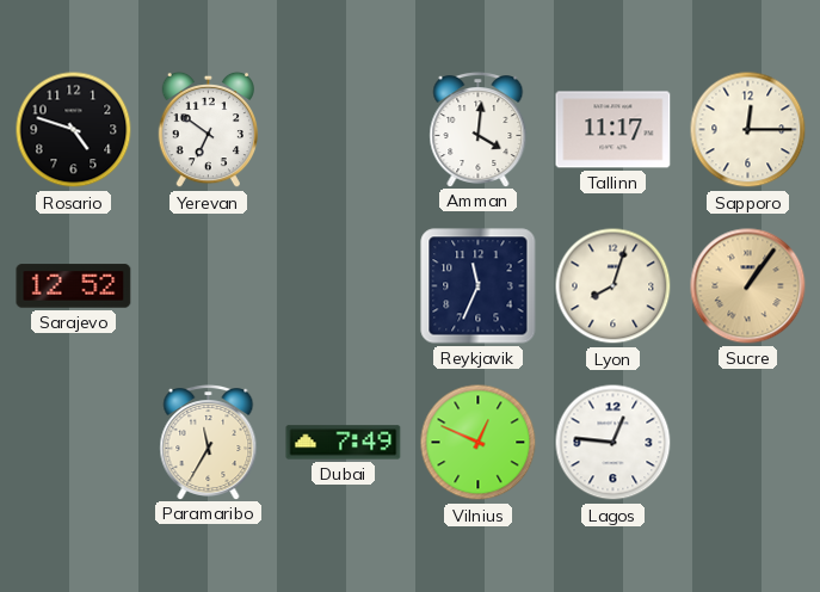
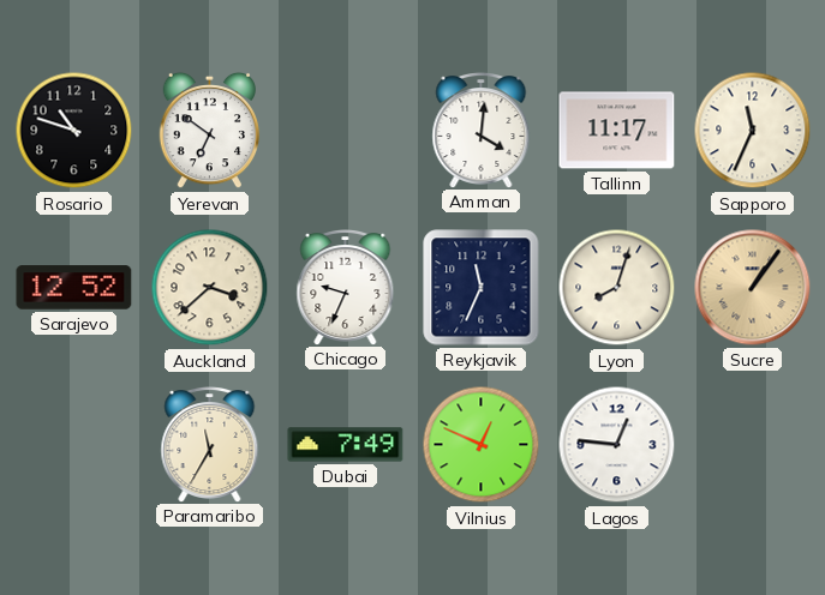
Rosario: 4:48 -> 10:48
Sapporo: 12:15 -> 11:34
Auckland: none -> 3:38
Chicago: none -> 9:34
